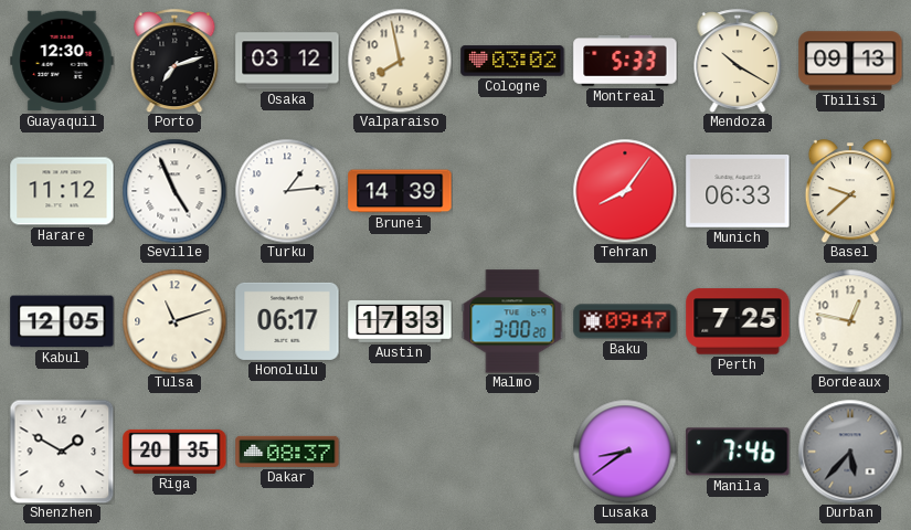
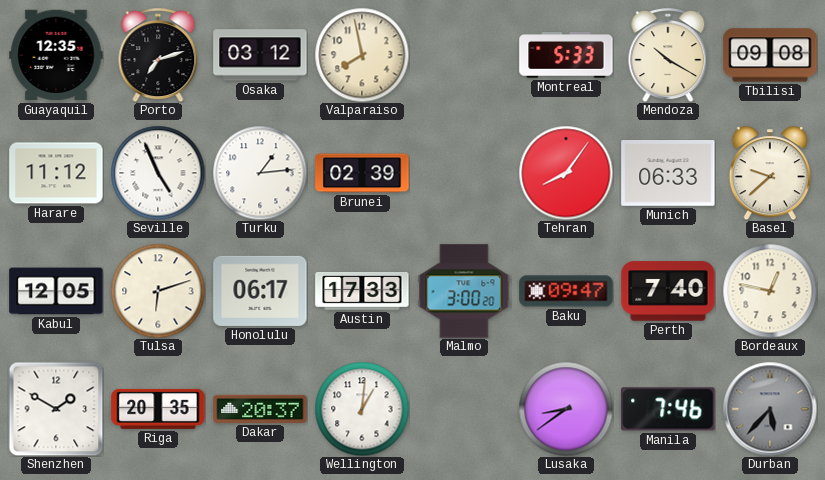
Guayaquil: 12:30 -> 12:35
Cologne: 03:02 -> none
Tbilisi: 09:13 -> 09:08
Brunei: 14:39 -> 02:39
Tulsa: 11:12 -> 6:12
Perth: 7:25 -> 7:40
Dakar: 08:37 -> 20:37
Wellington: none -> 1:01
